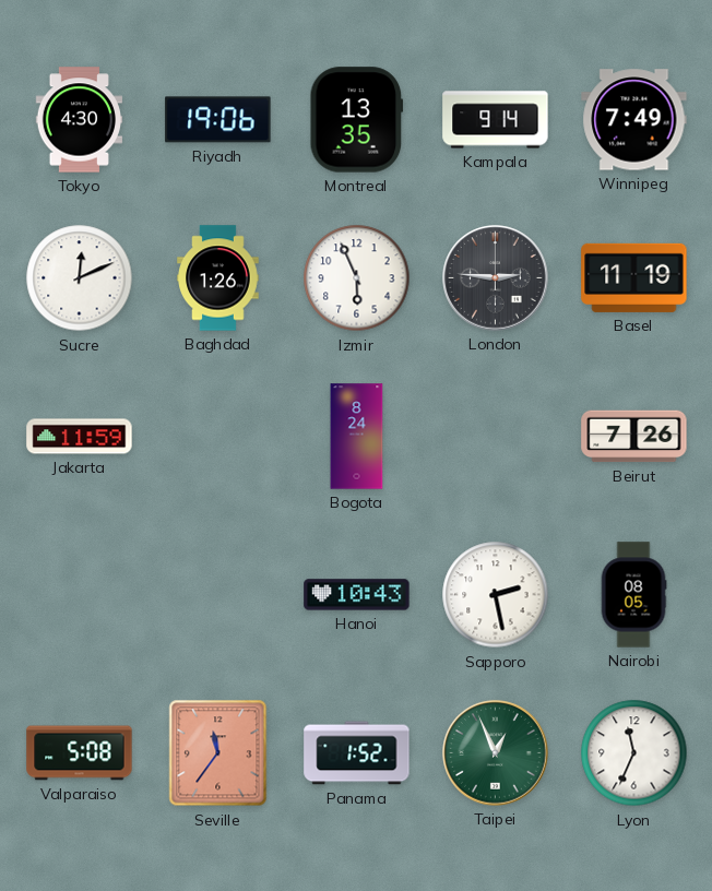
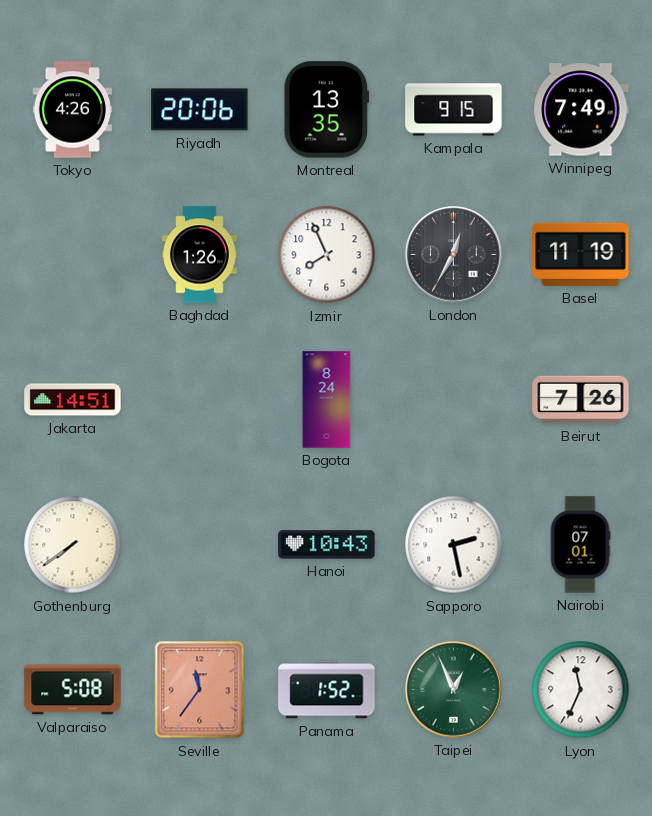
Tokyo: 4:30 -> 4:26
Riyadh: 19:06 -> 20:06
Kampala: 9:14 -> 9:15
Sucre: 12:11 -> none
Izmir: 5:56 -> 7:56
London: 2:46 -> 12:35
Jakarta: 11:59 -> 14:51
Gothenburg: none -> 7:39
Nairobi: 08:05 -> 07:01
